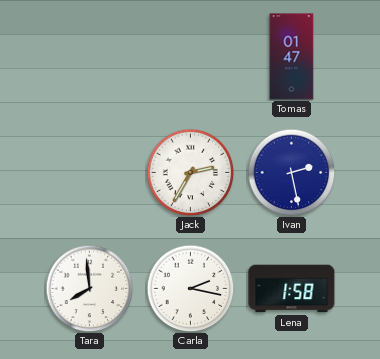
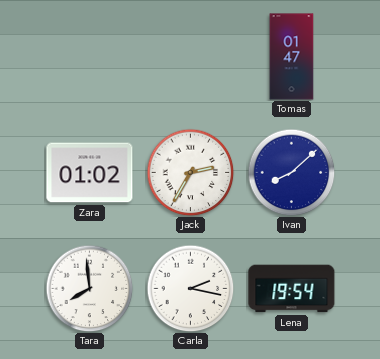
Zara: none -> 01:02
Ivan: 2:28 -> 8:08
Lena: 1:58 -> 19:54
